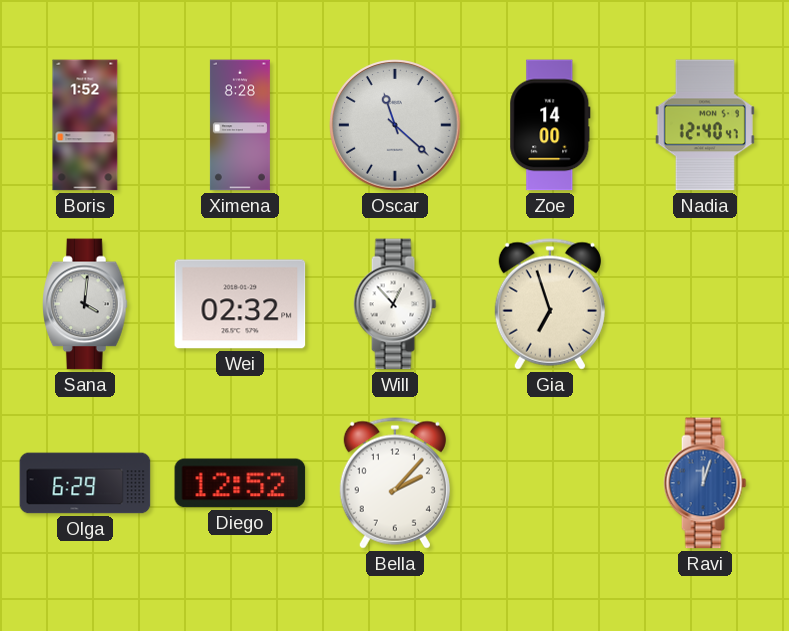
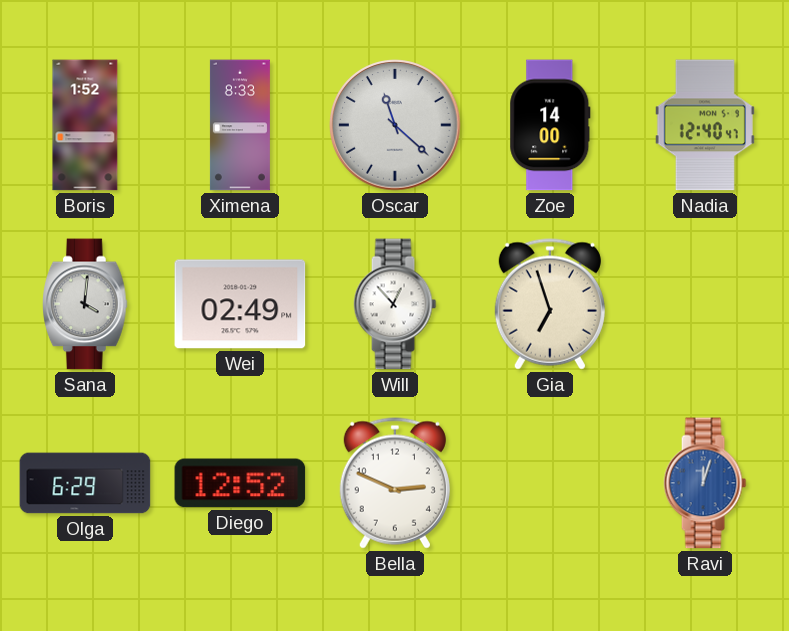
Ximena: 8:28 -> 8:33
Wei: 02:32 -> 02:49
Bella: 2:07 -> 2:49
